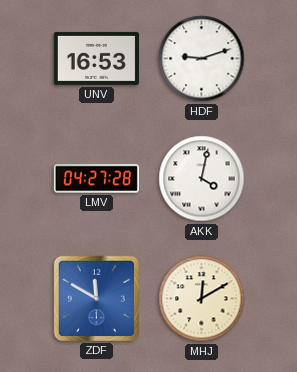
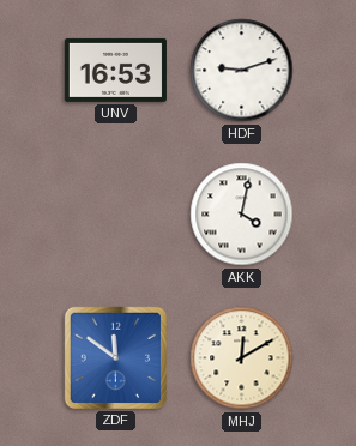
LMV: 04:27 -> none
ZDF: 11:50 -> 11:51
